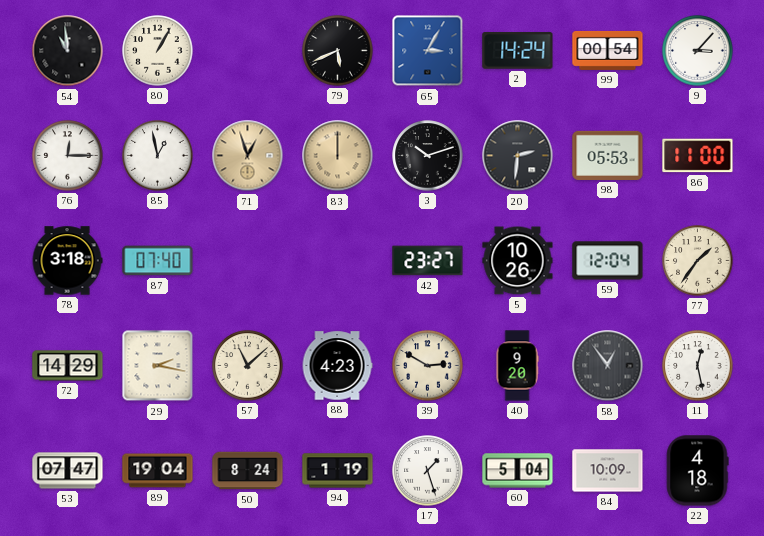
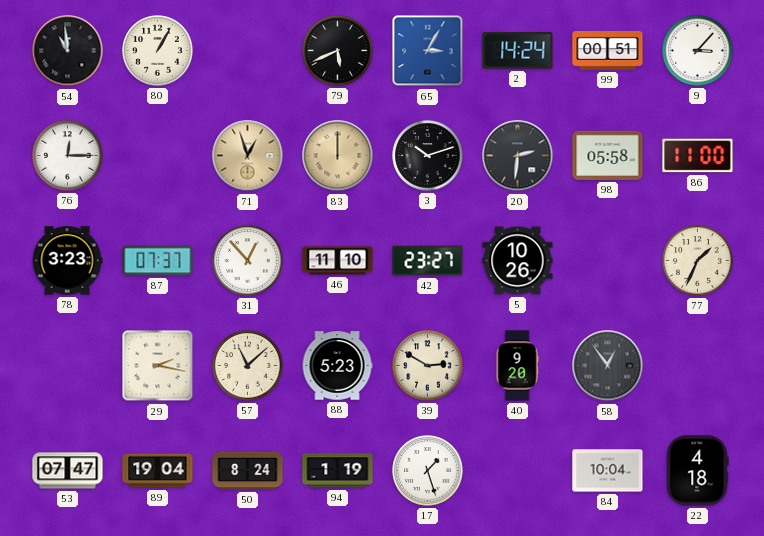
99: 00:54 -> 00:51
85: 12:58 -> none
98: 05:53 -> 05:58
78: 3:18 -> 3:23
87: 07:40 -> 07:37
31: none -> 12:53
46: none -> 11:10
59: 12:04 -> none
77: 1:36 -> 1:34
72: 14:29 -> none
88: 4:23 -> 5:23
11: 12:28 -> none
60: 5:04 -> none
84: 10:09 -> 10:04
